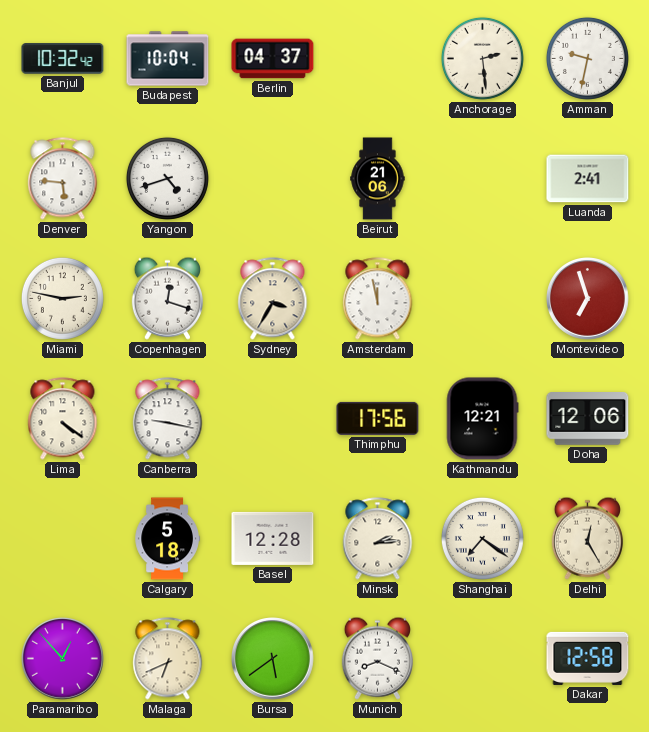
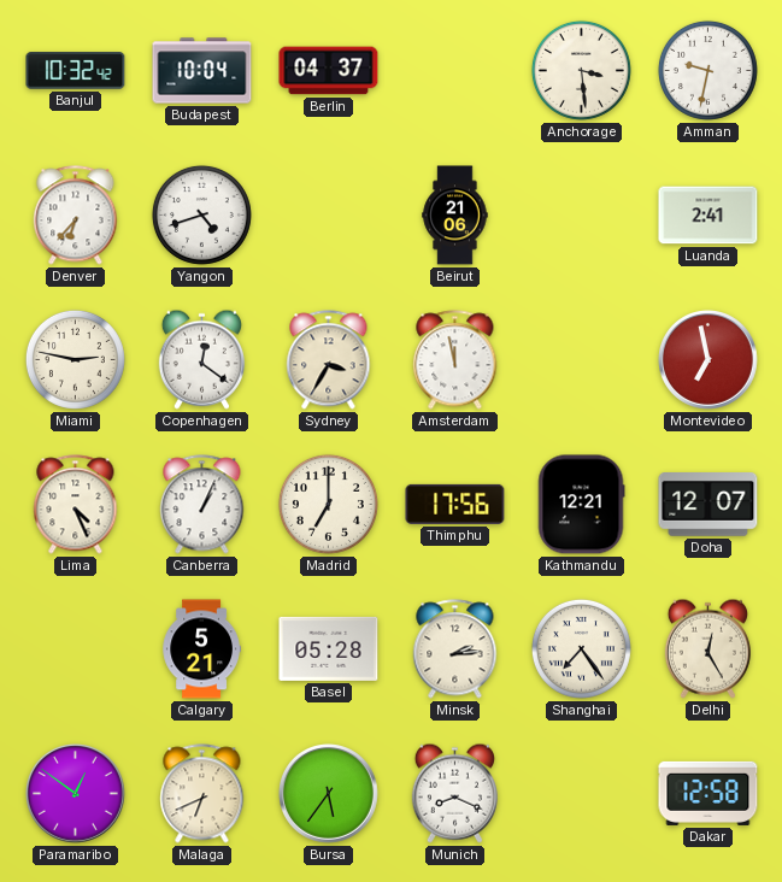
Anchorage: 2:29 -> 3:29
Denver: 5:46 -> 6:37
Copenhagen: 12:18 -> 12:21
Montevideo: 6:57 -> 6:58
Lima: 4:21 -> 4:26
Canberra: 9:17 -> 1:04
Madrid: none -> 7:00
Doha: 12:06 -> 12:07
Calgary: 5:18 -> 5:21
Basel: 12:28 -> 05:28
Shanghai: 7:21 -> 7:24
Paramaribo: 12:53 -> 12:51
Bursa: 5:39 -> 5:36
